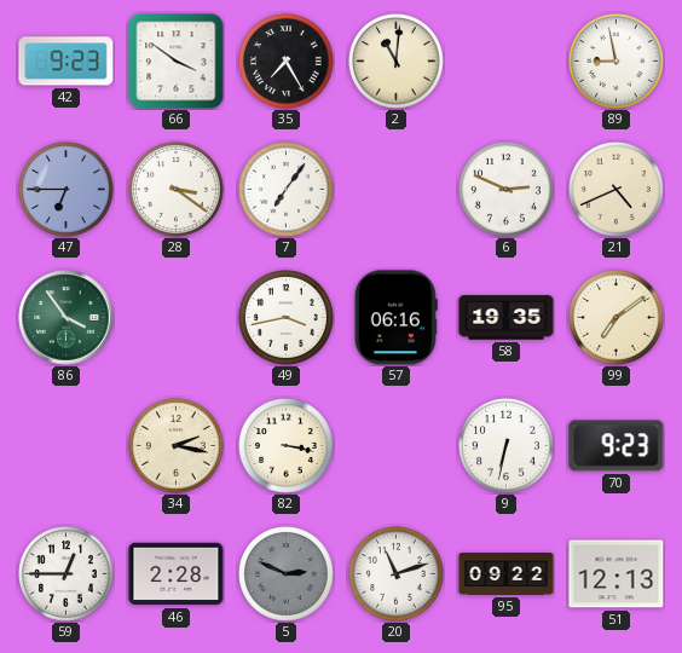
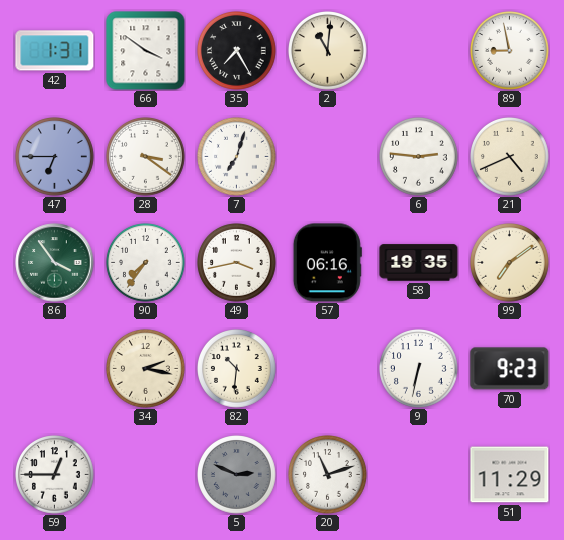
42: 9:23 -> 1:31
7: 7:06 -> 7:03
6: 2:49 -> 2:46
90: none -> 7:36
82: 3:17 -> 10:31
46: 2:28 -> none
95: 09:22 -> none
51: 12:13 -> 11:29
